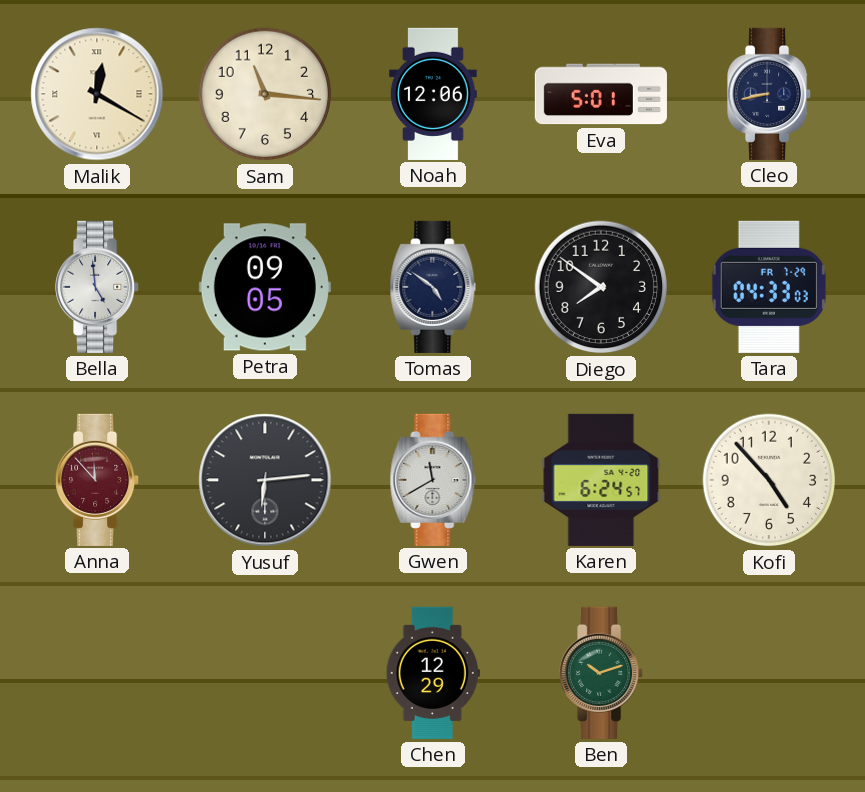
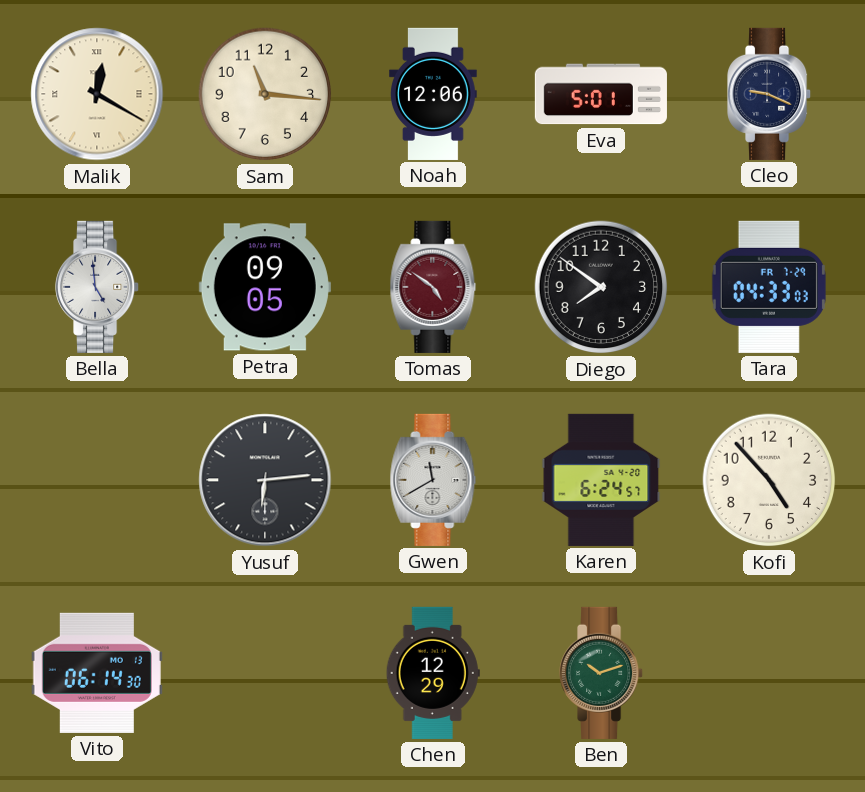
Cleo: 8:43 -> 9:19
Tomas dial: navy -> burgundy
Anna: 11:53 -> none
Vito: none -> 06:14
